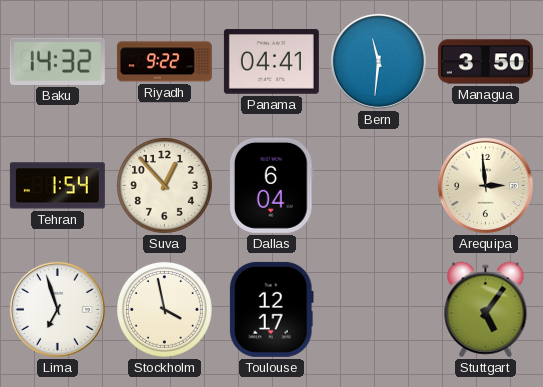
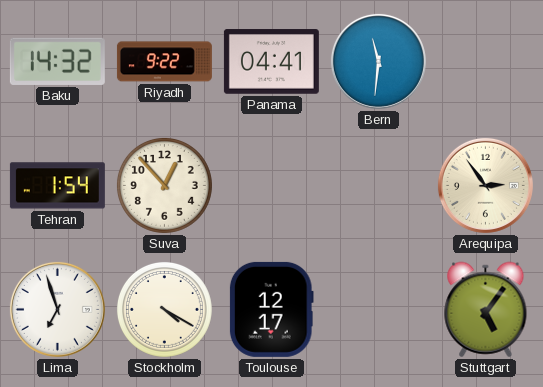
Managua: 3:50 -> none
Dallas: 6:04 -> none
Arequipa: 2:59 -> 2:54
Stockholm: 3:58 -> 4:20
